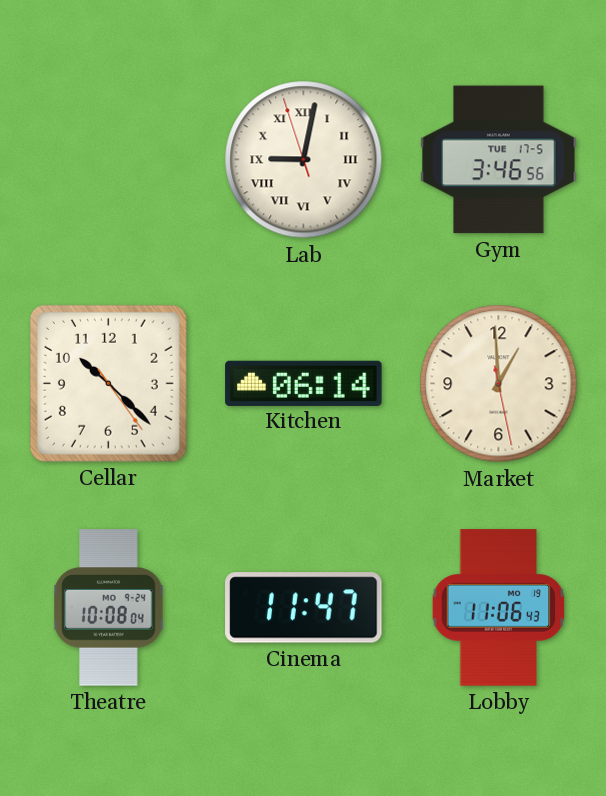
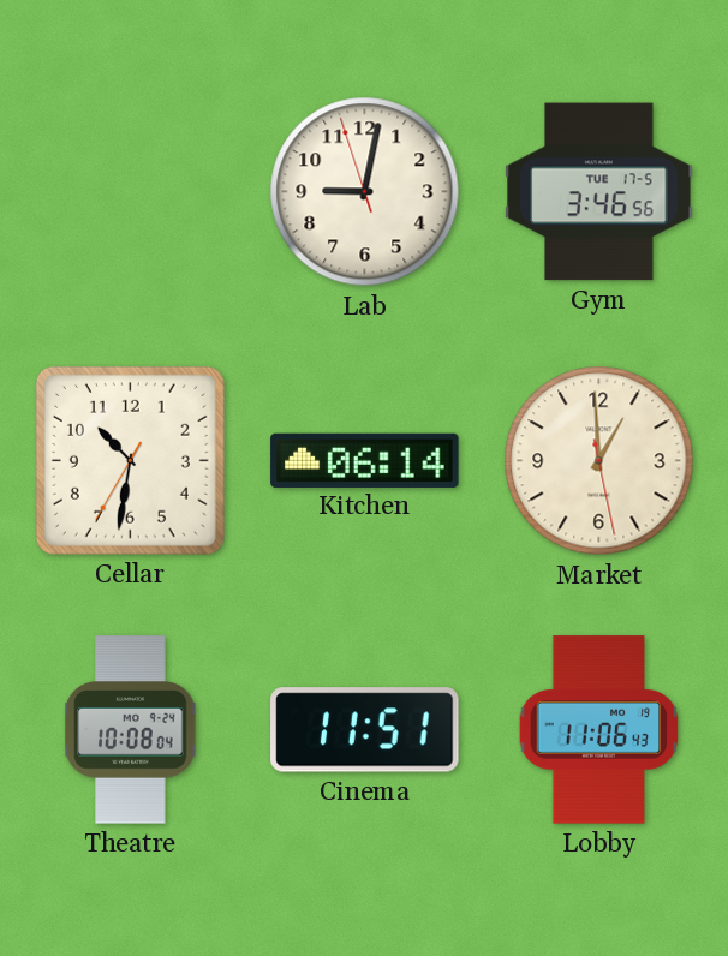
Lab numerals: Roman -> Arabic
Cellar: 10:22 -> 10:31
Cinema: 11:47 -> 11:51
